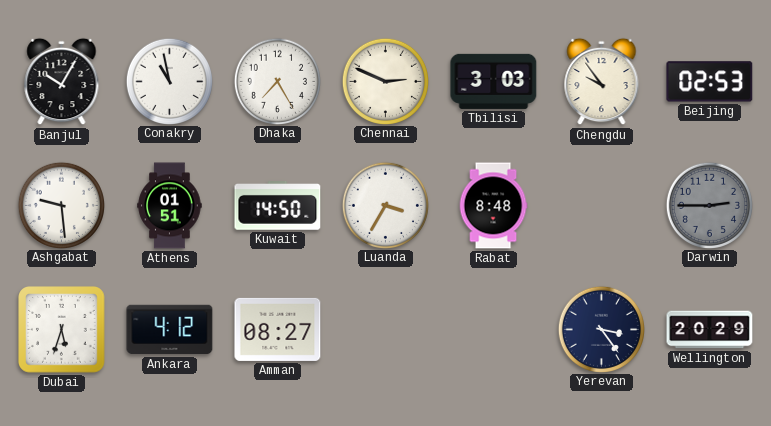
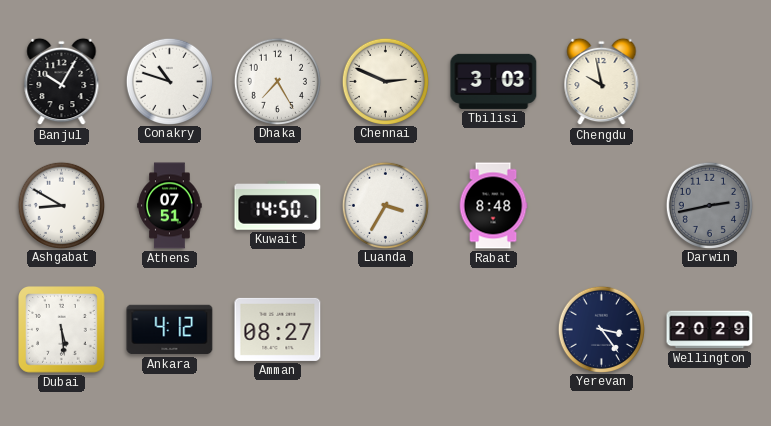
Conakry: 10:58 -> 10:48
Chengdu: 9:54 -> 9:58
Beijing: 02:53 -> none
Ashgabat: 9:29 -> 8:50
Athens: 01:51 -> 07:51
Darwin: 2:45 -> 2:43
Dubai: 5:33 -> 5:29
